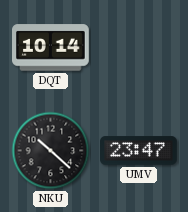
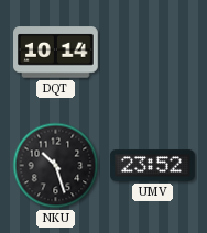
NKU: 10:22 -> 10:27
UMV: 23:47 -> 23:52
